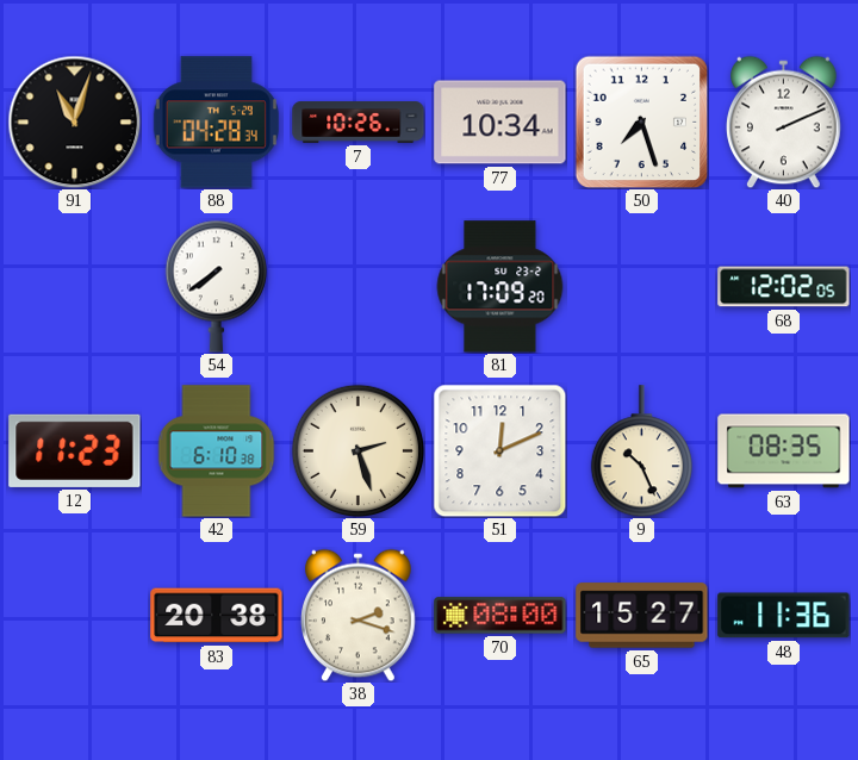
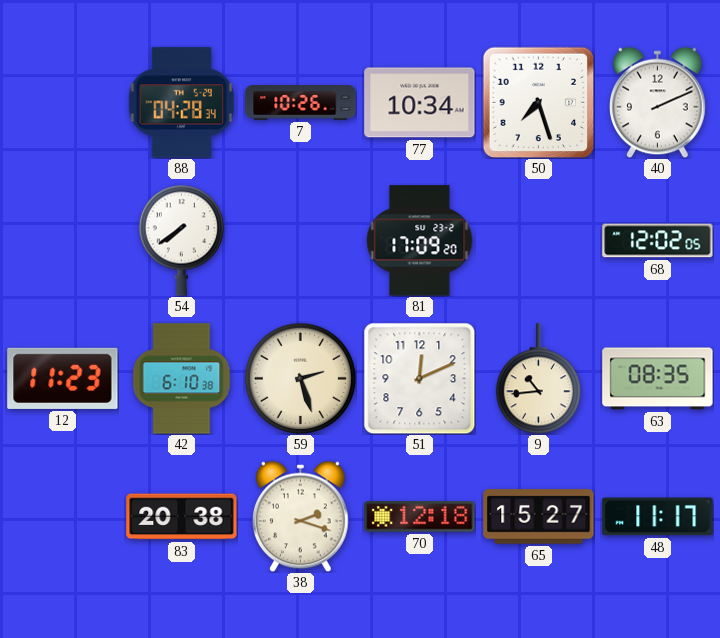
91: 11:03 -> none
9: 10:26 -> 10:44
70: 08:00 -> 12:18
48: 11:36 -> 11:17
